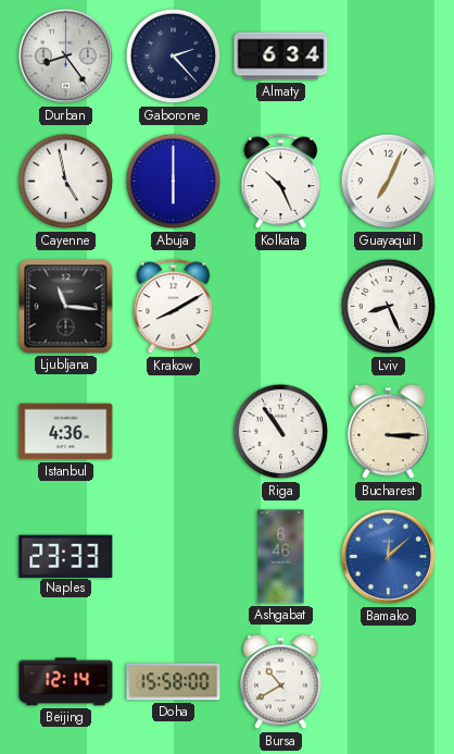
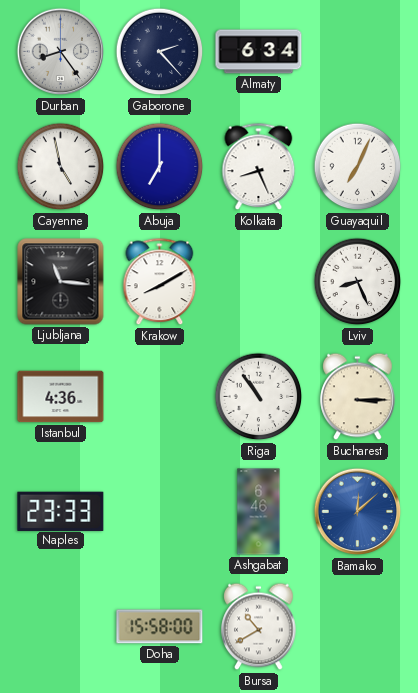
Abuja: 6:00 -> 7:00
Kolkata: 10:26 -> 8:26
Beijing: 12:14 -> none
